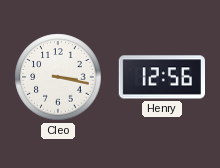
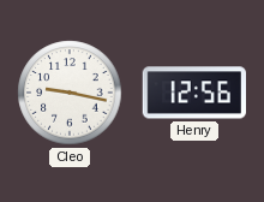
Cleo: 3:17 -> 9:17
